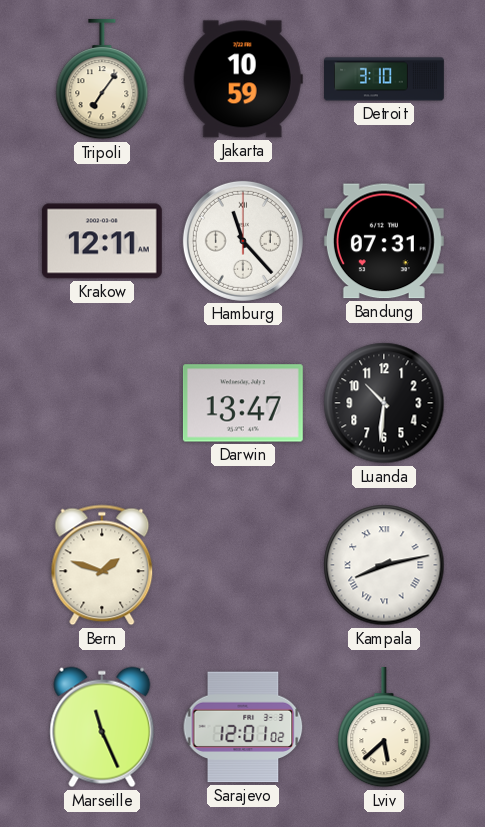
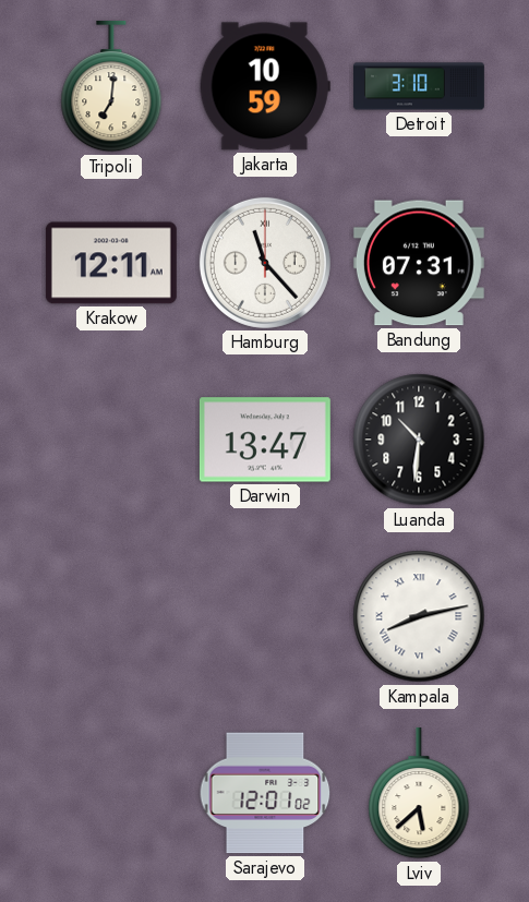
Tripoli: 7:06 -> 7:01
Bern: 1:48 -> none
Marseille: 11:26 -> none
